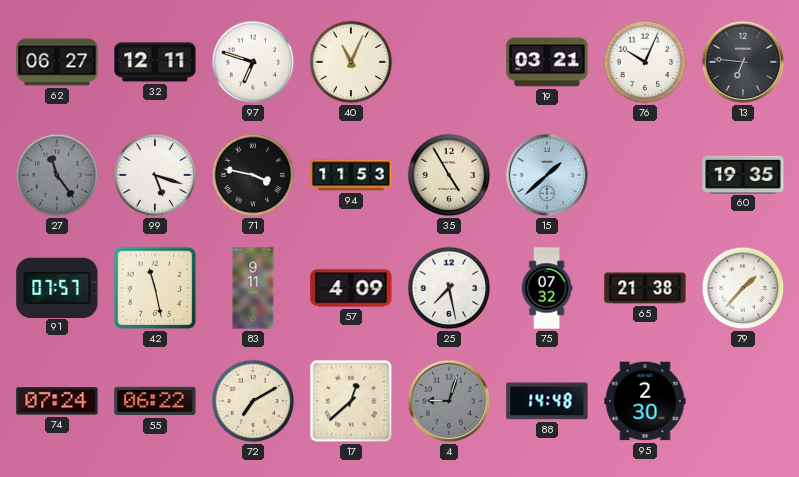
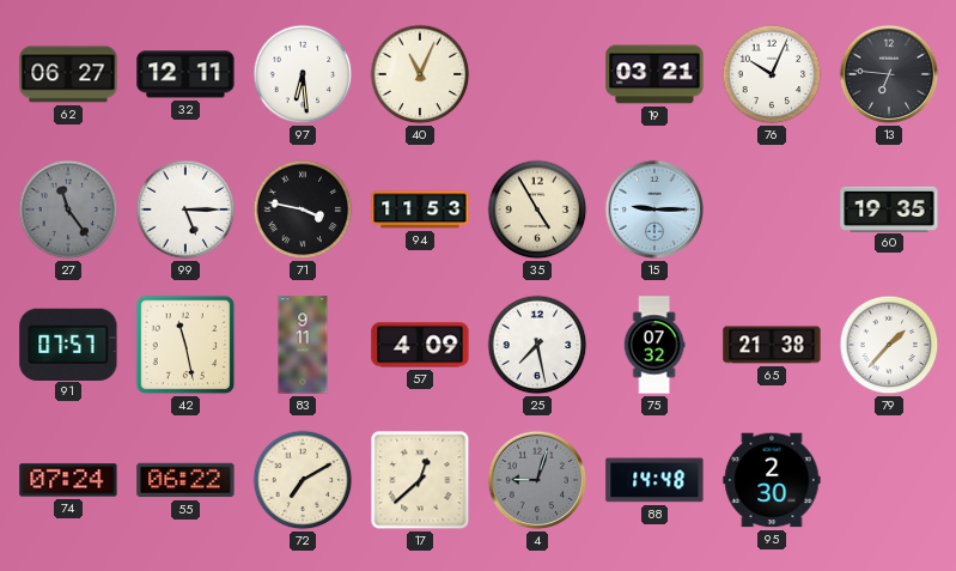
97: 6:48 -> 6:29
99: 5:18 -> 5:15
15: 1:38 -> 9:15
